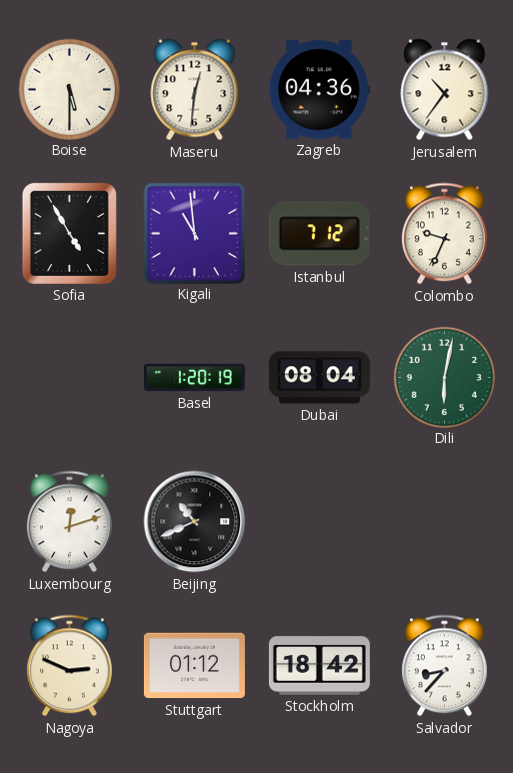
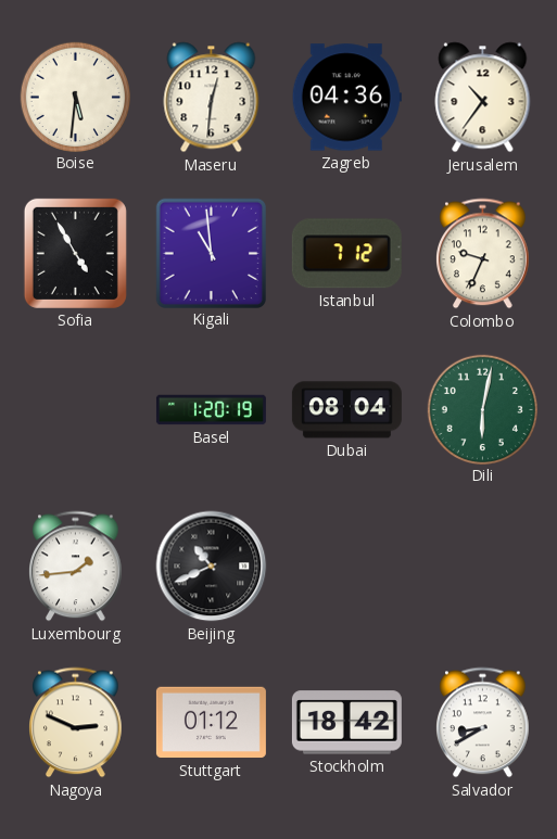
Boise: 5:30 -> 5:31
Luxembourg: 12:12 -> 1:44
Salvador: 8:37 -> 8:40
